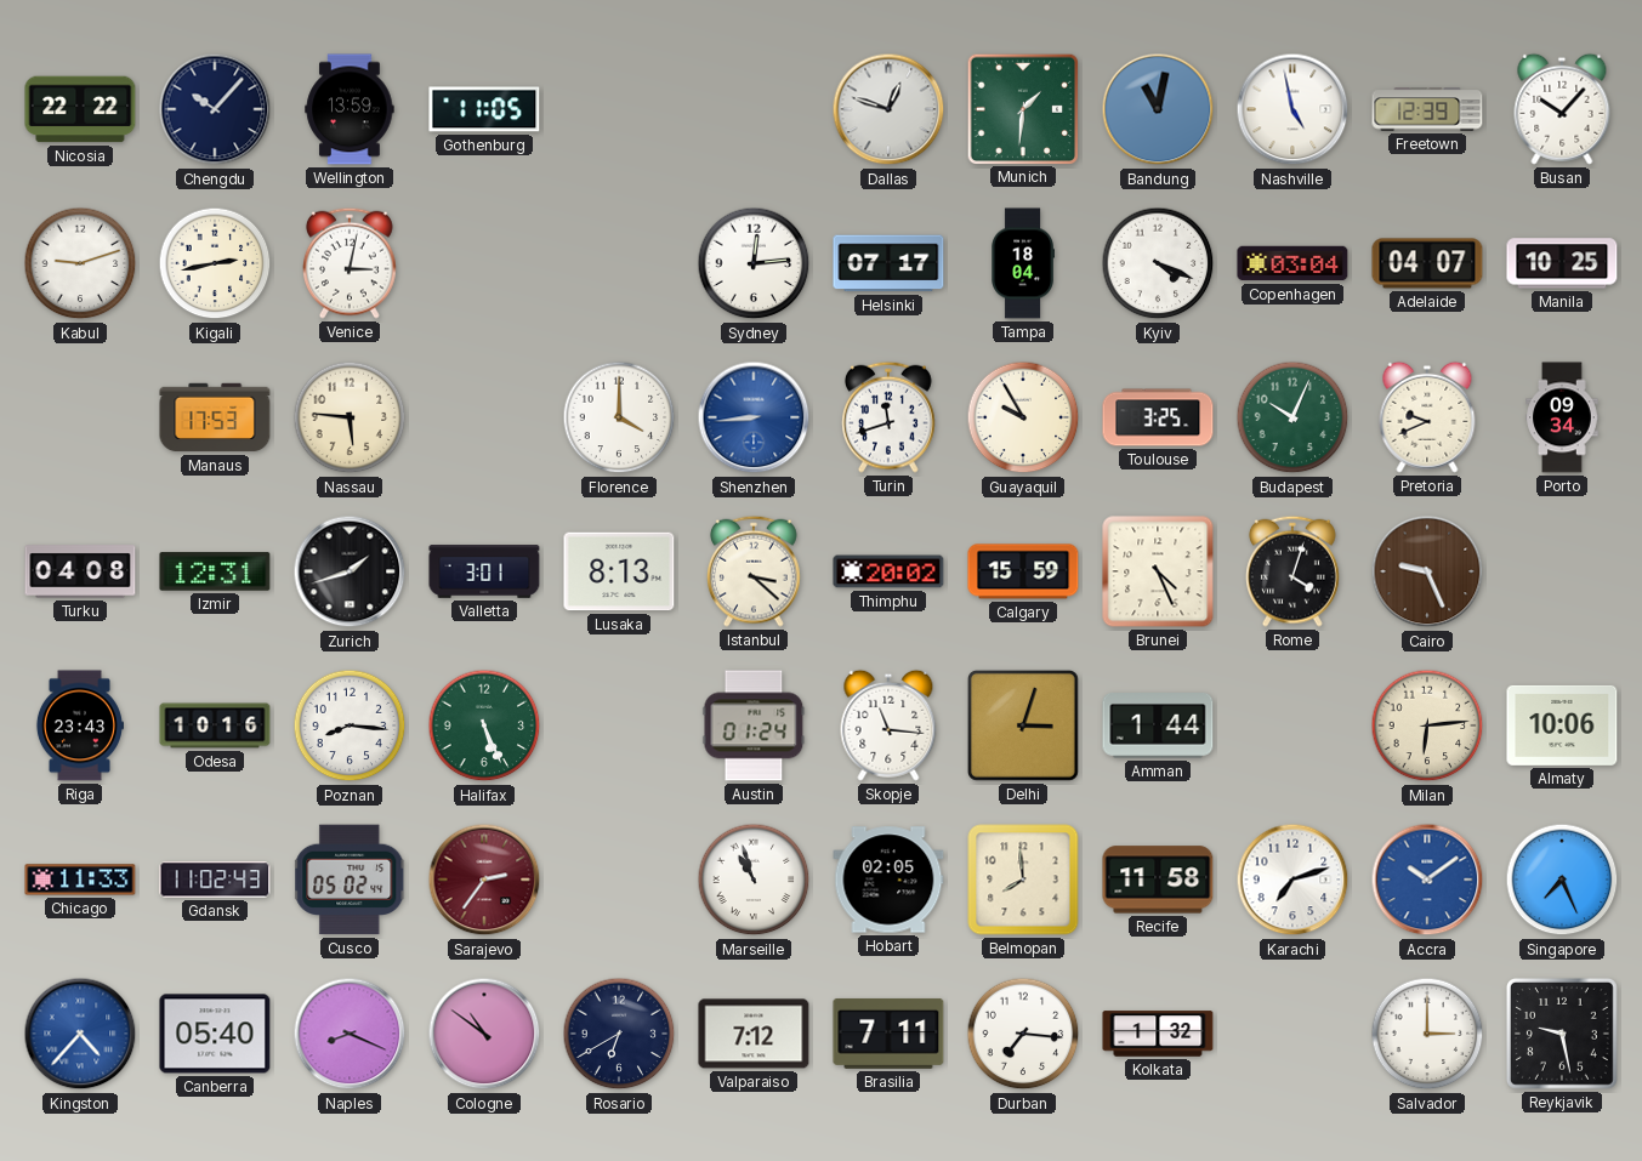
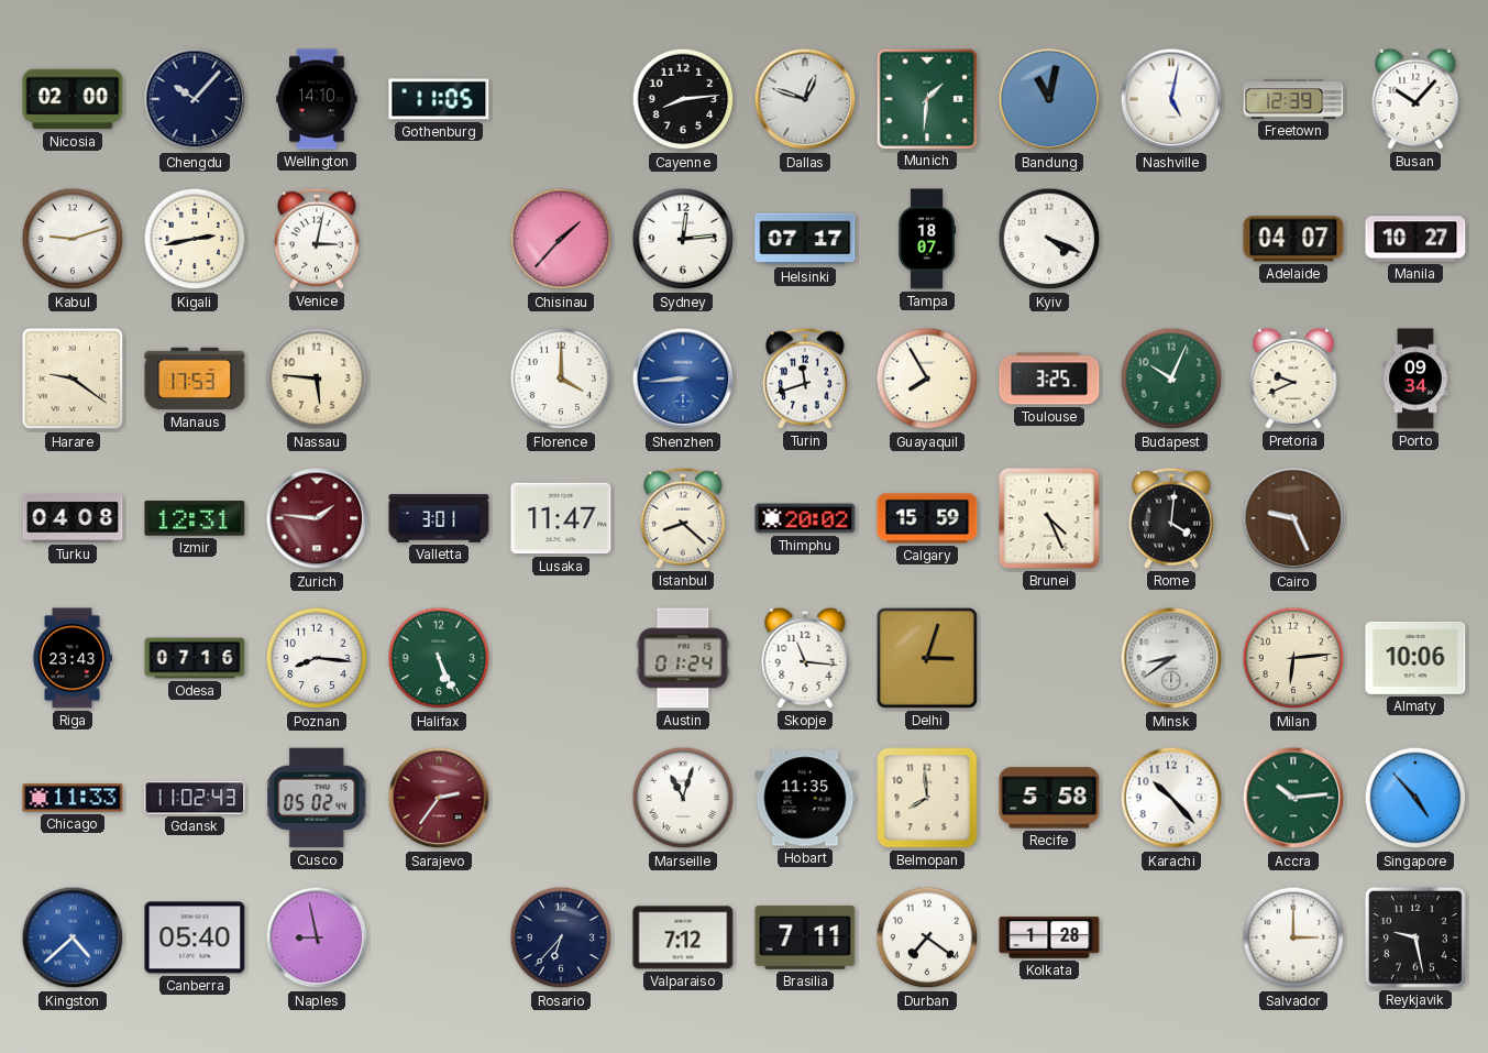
Nicosia: 22:22 -> 02:00
Wellington: 13:59 -> 14:10
Cayenne: none -> 8:14
Nashville: 4:58 -> 5:02
Chisinau: none -> 1:37
Tampa: 18:04 -> 18:07
Copenhagen: 03:04 -> none
Manila: 10:25 -> 10:27
Harare: none -> 9:21
Guayaquil: 9:55 -> 7:55
Zurich: 1:42 -> 1:46
Zurich dial: black -> burgundy
Lusaka: 8:13 -> 11:47
Istanbul: 3:22 -> 8:22
Rome: 4:03 -> 4:01
Odesa: 10:16 -> 07:16
Amman: 1:44 -> none
Minsk: none -> 8:39
Marseille: 10:57 -> 11:03
Hobart: 02:05 -> 11:35
Recife: 11:58 -> 5:58
Karachi: 7:12 -> 10:23
Accra: 10:09 -> 10:14
Accra dial: blue -> green
Singapore: 7:26 -> 4:53
Kingston: 4:37 -> 4:38
Naples: 8:19 -> 8:58
Cologne: 10:51 -> none
Rosario: 6:40 -> 6:37
Durban: 7:16 -> 7:21
Kolkata: 1:32 -> 1:28
